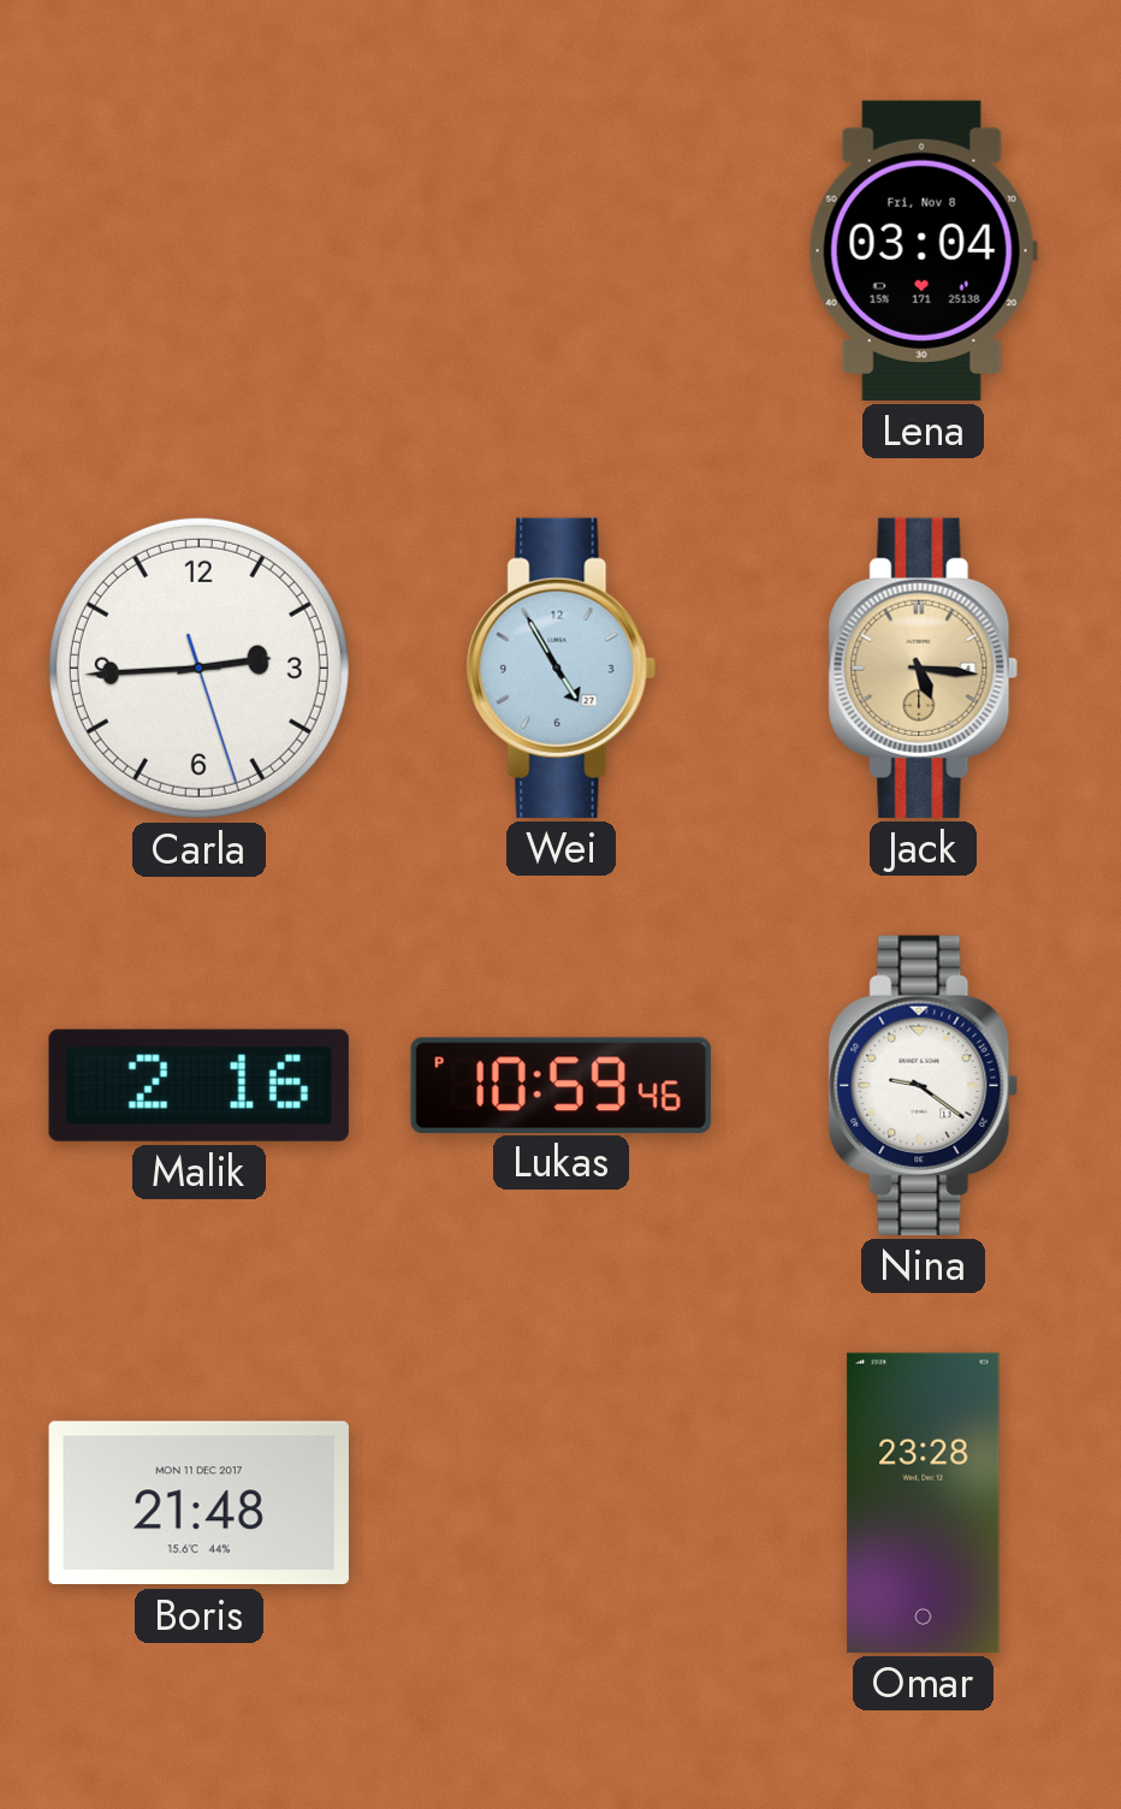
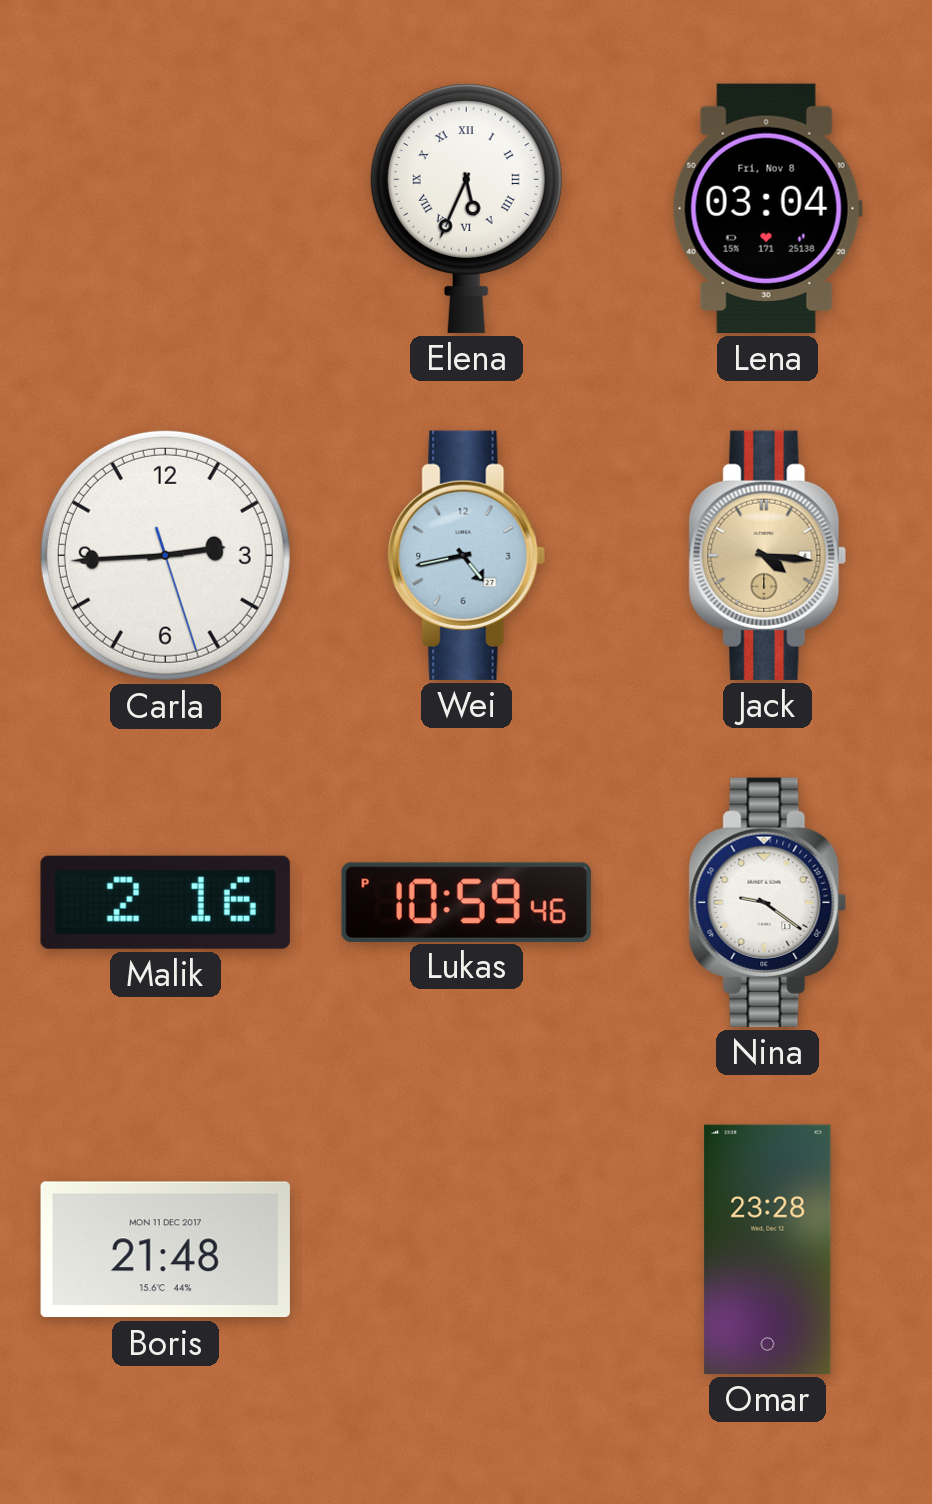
Elena: none -> 5:34
Wei: 4:55 -> 4:43
Jack: 5:16 -> 4:16
